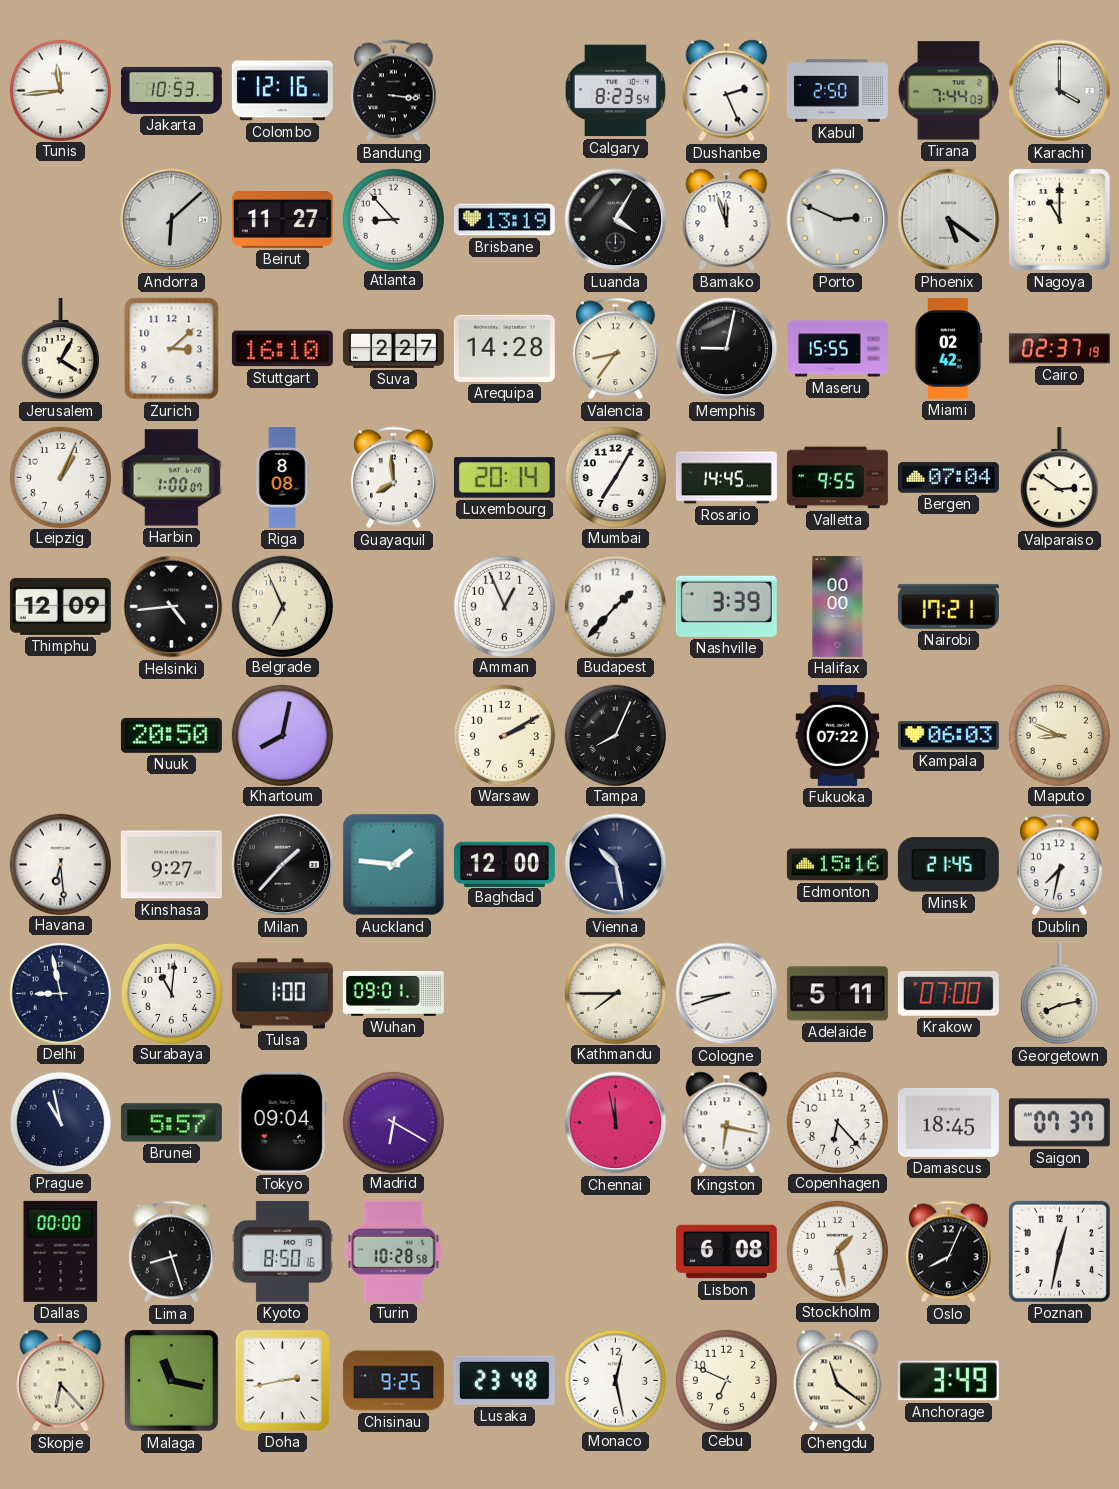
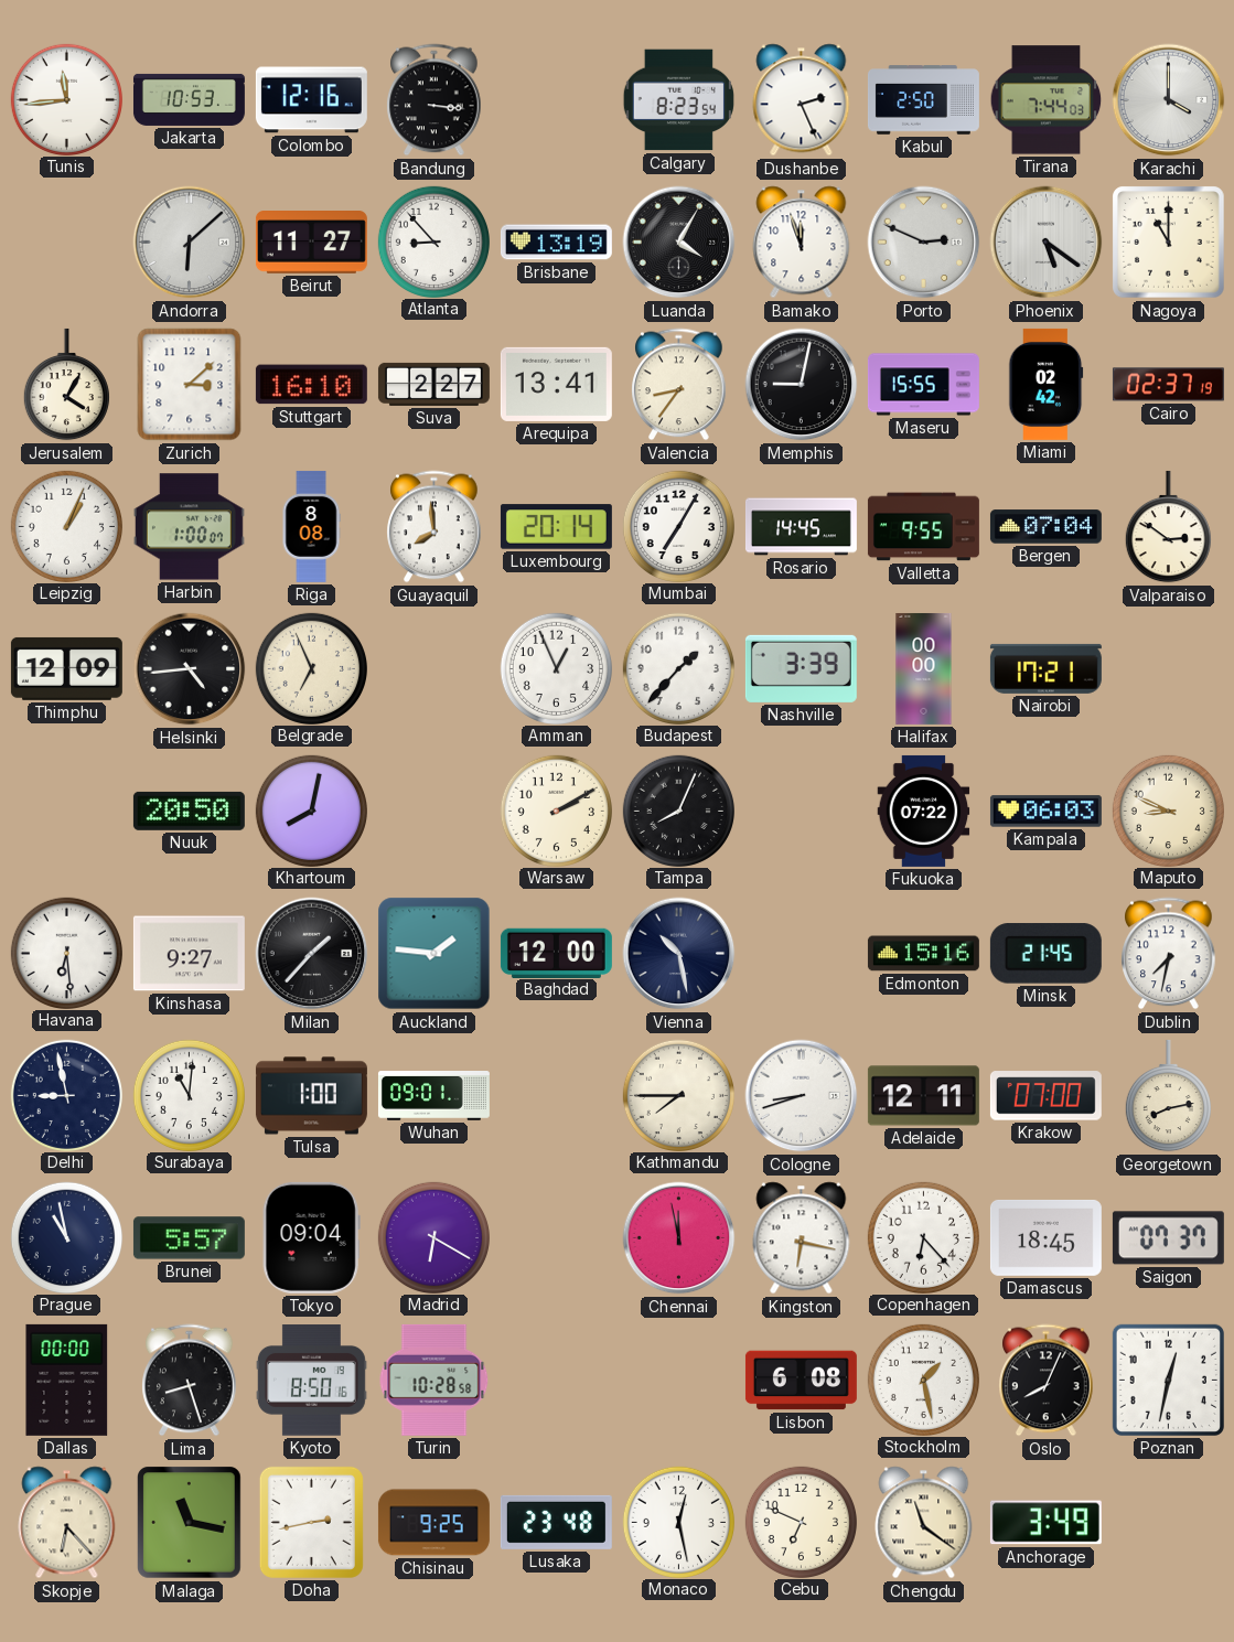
Arequipa: 14:28 -> 13:41
Adelaide: 5:11 -> 12:11
